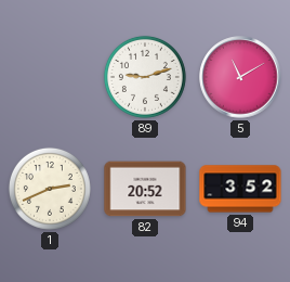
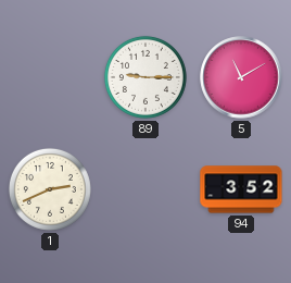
89: 9:12 -> 9:15
82: 20:52 -> none
